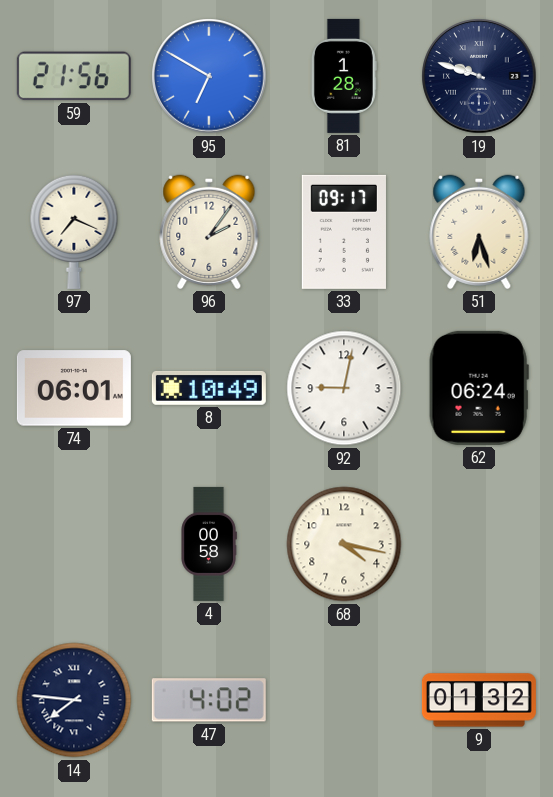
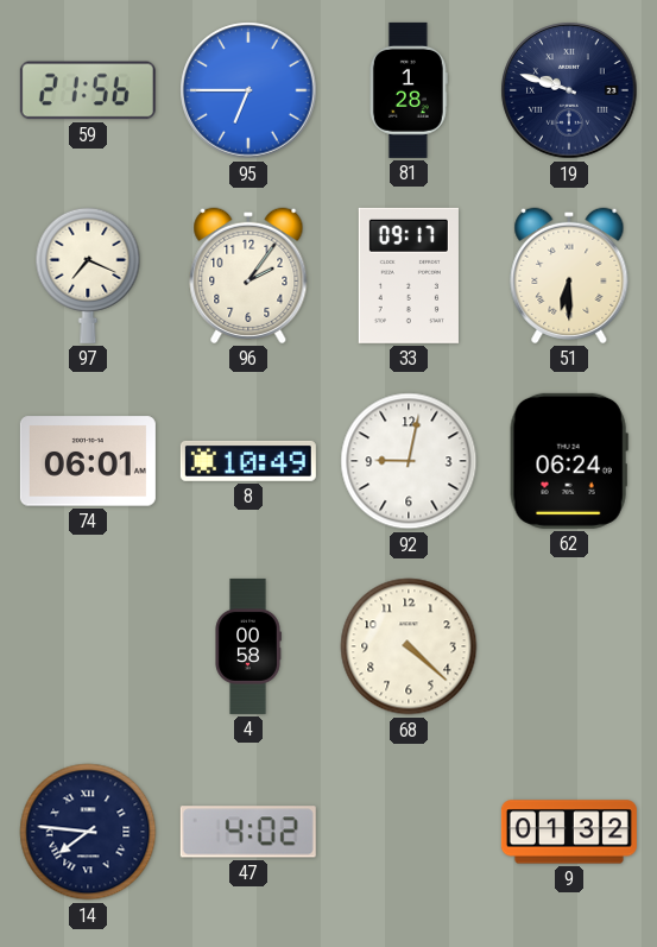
95: 6:50 -> 6:45
51: 6:27 -> 6:30
68: 4:17 -> 4:22
